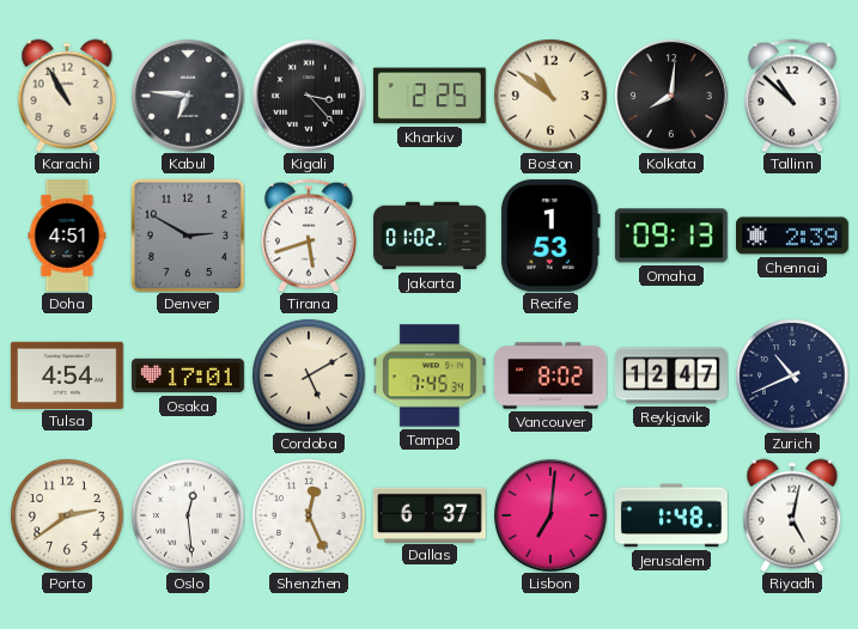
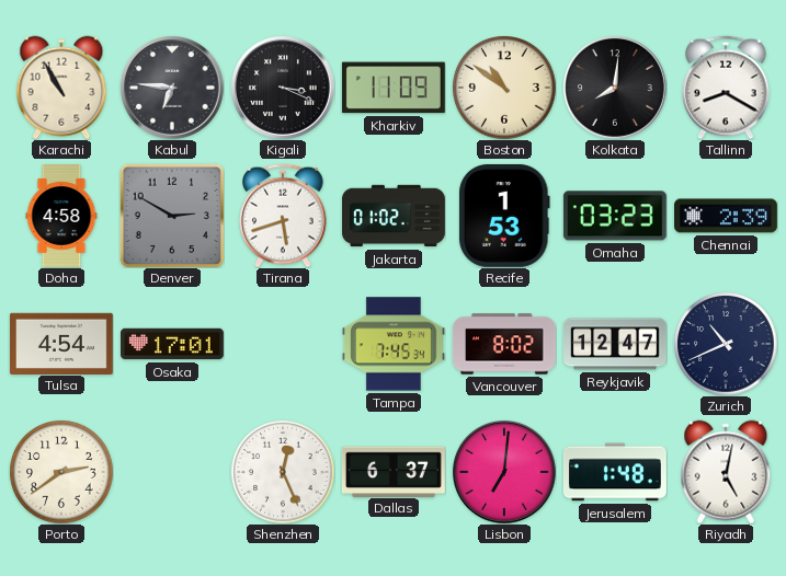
Kigali: 3:23 -> 3:19
Kharkiv: 2:25 -> 11:09
Tallinn: 10:52 -> 8:20
Doha: 4:51 -> 4:58
Omaha: 09:13 -> 03:23
Cordoba: 5:10 -> none
Oslo: 12:29 -> none
